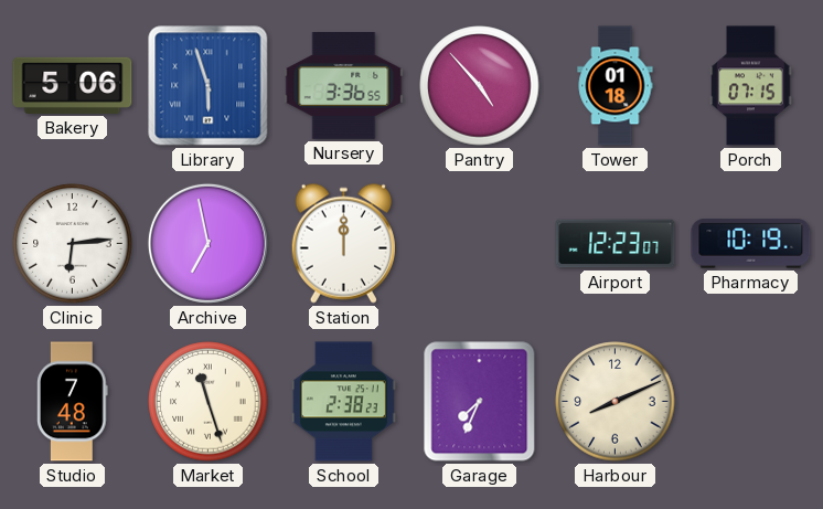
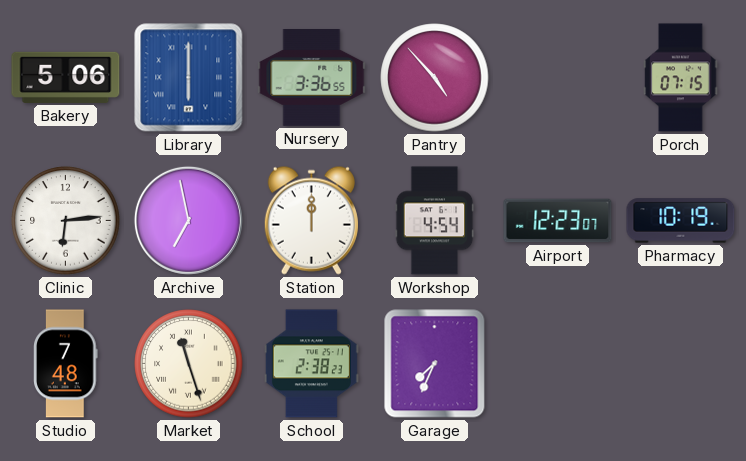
Library: 5:57 -> 6:00
Tower: 01:18 -> none
Workshop: none -> 4:54
Harbour: 8:11 -> none
